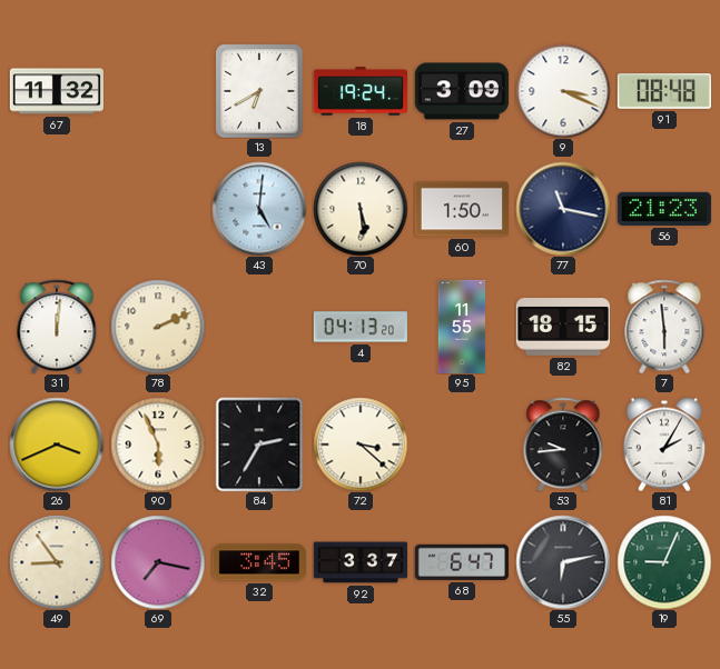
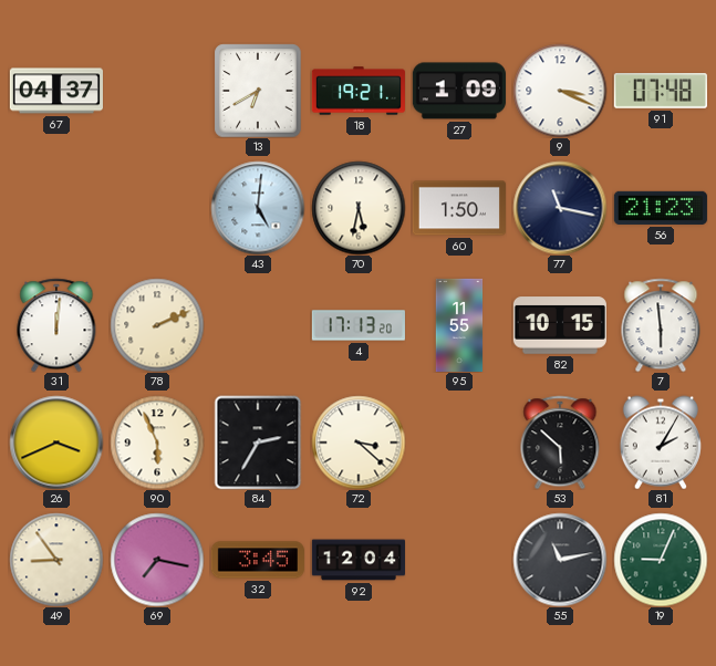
67: 11:32 -> 04:37
18: 19:24 -> 19:21
27: 3:09 -> 1:09
91: 08:48 -> 07:48
70: 5:29 -> 5:32
4: 04:13 -> 17:13
82: 18:15 -> 10:15
53: 9:44 -> 5:52
92: 3:37 -> 12:04
68: 6:47 -> none
55: 6:13 -> 11:13
